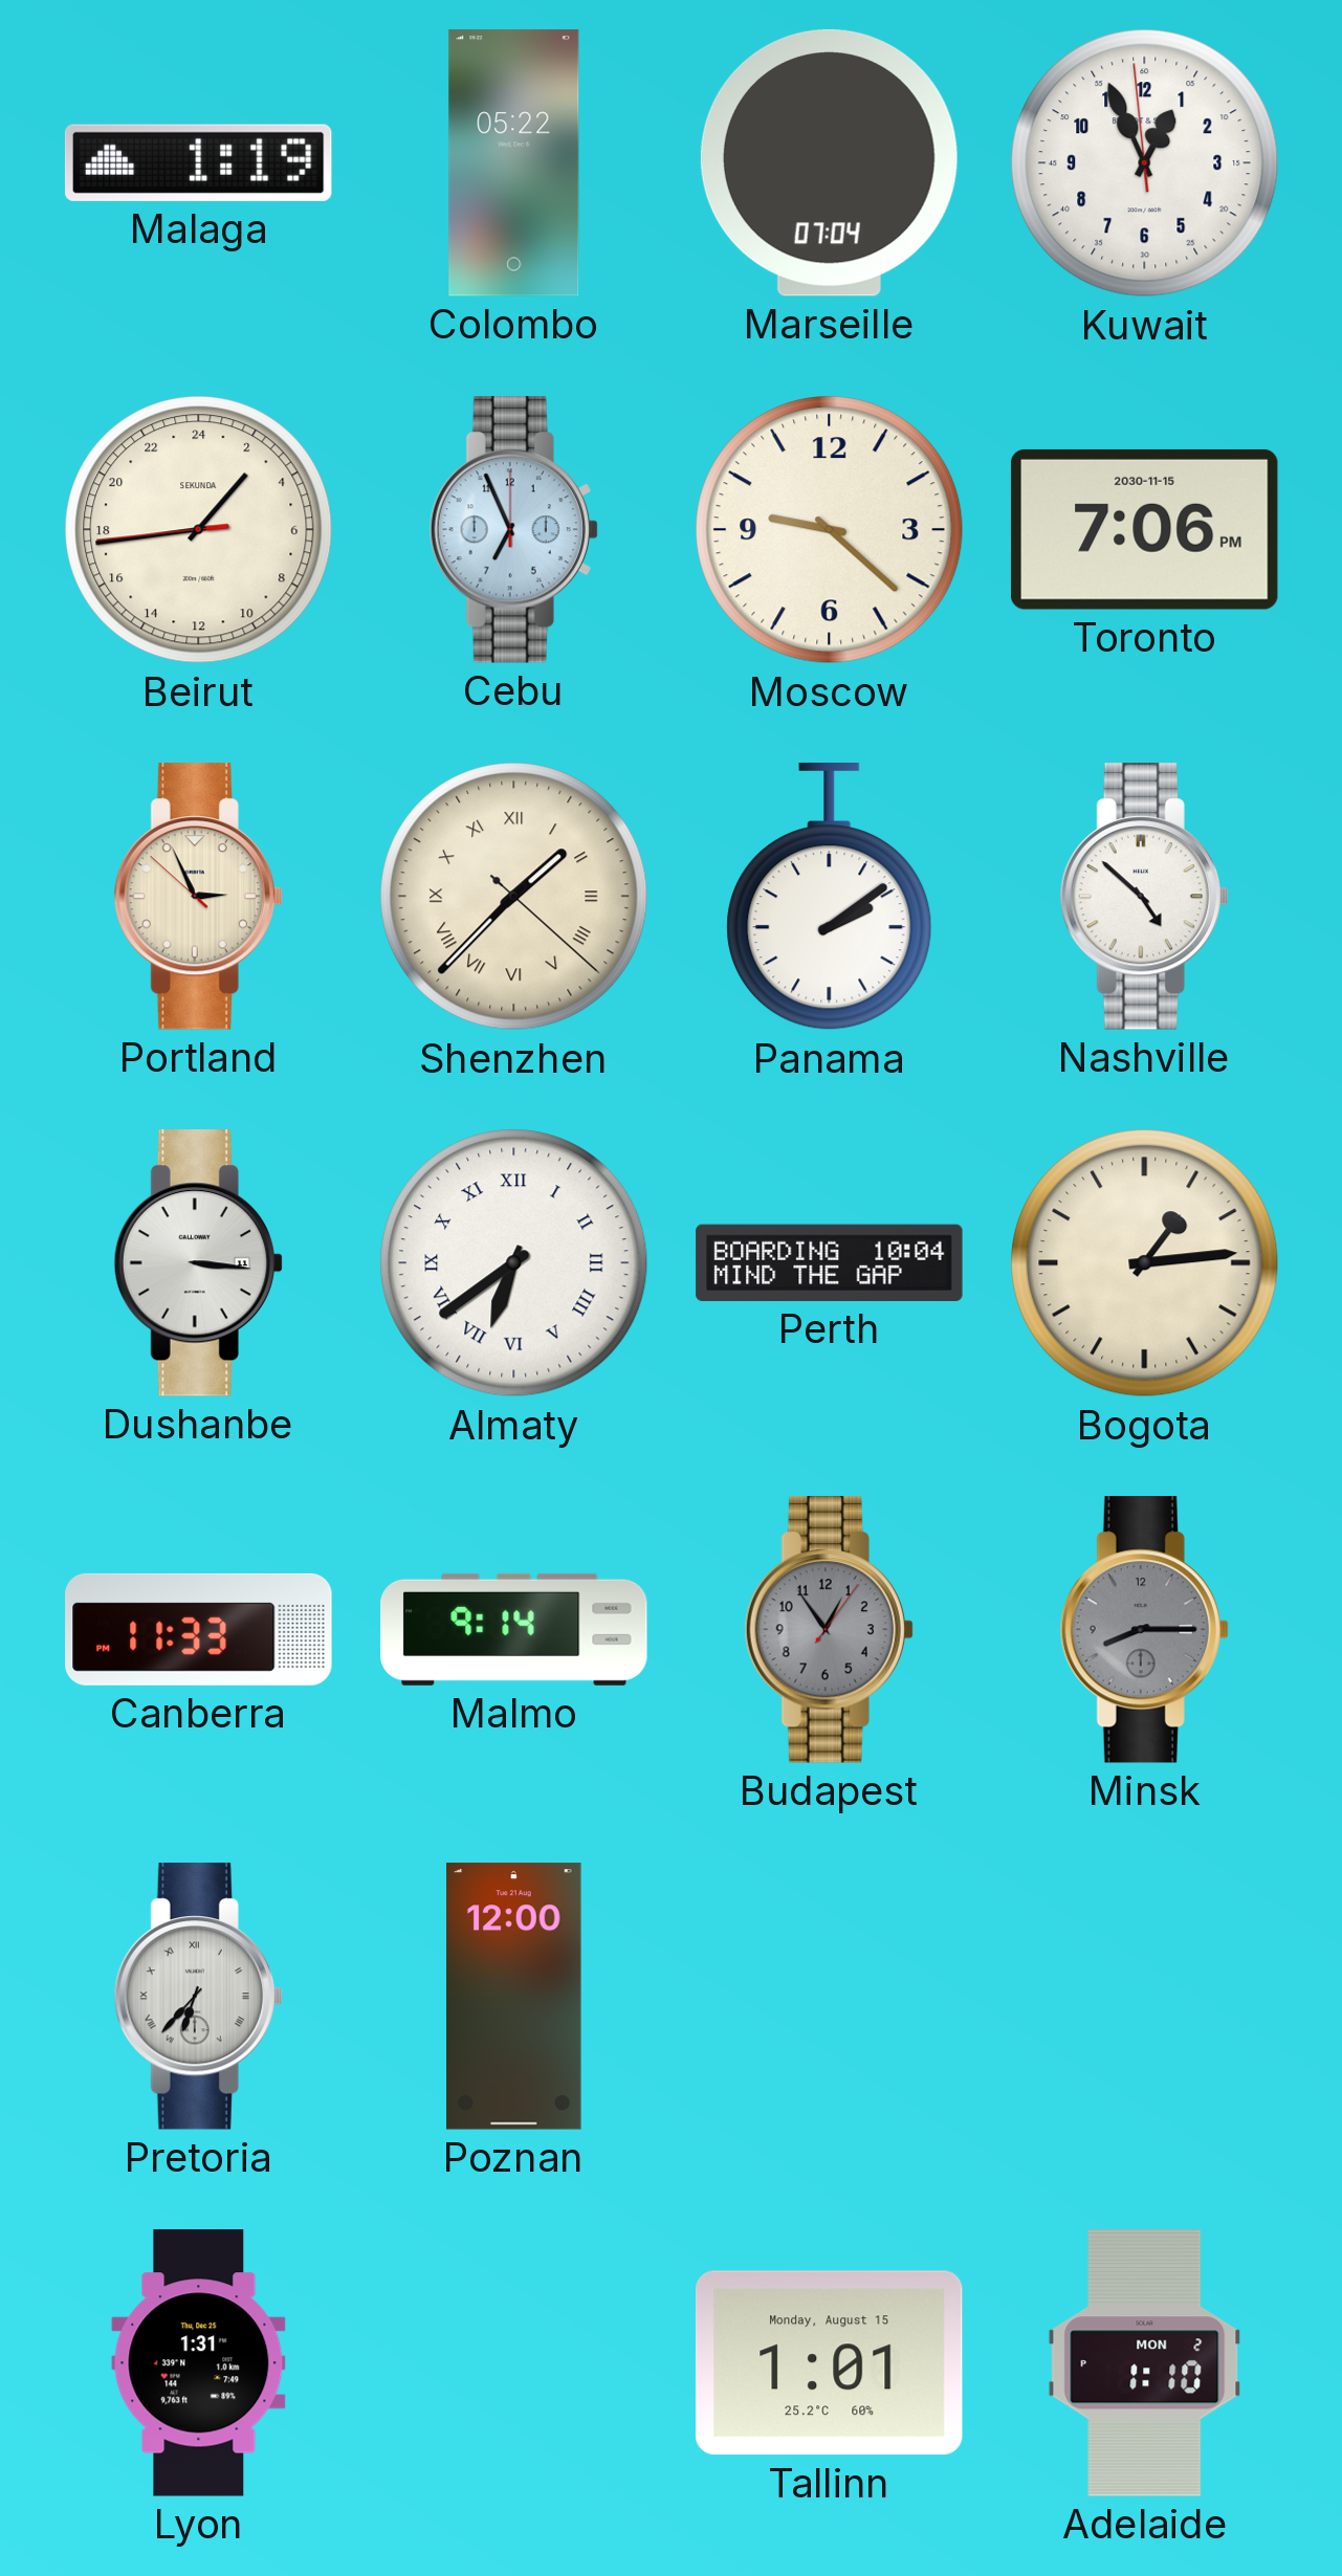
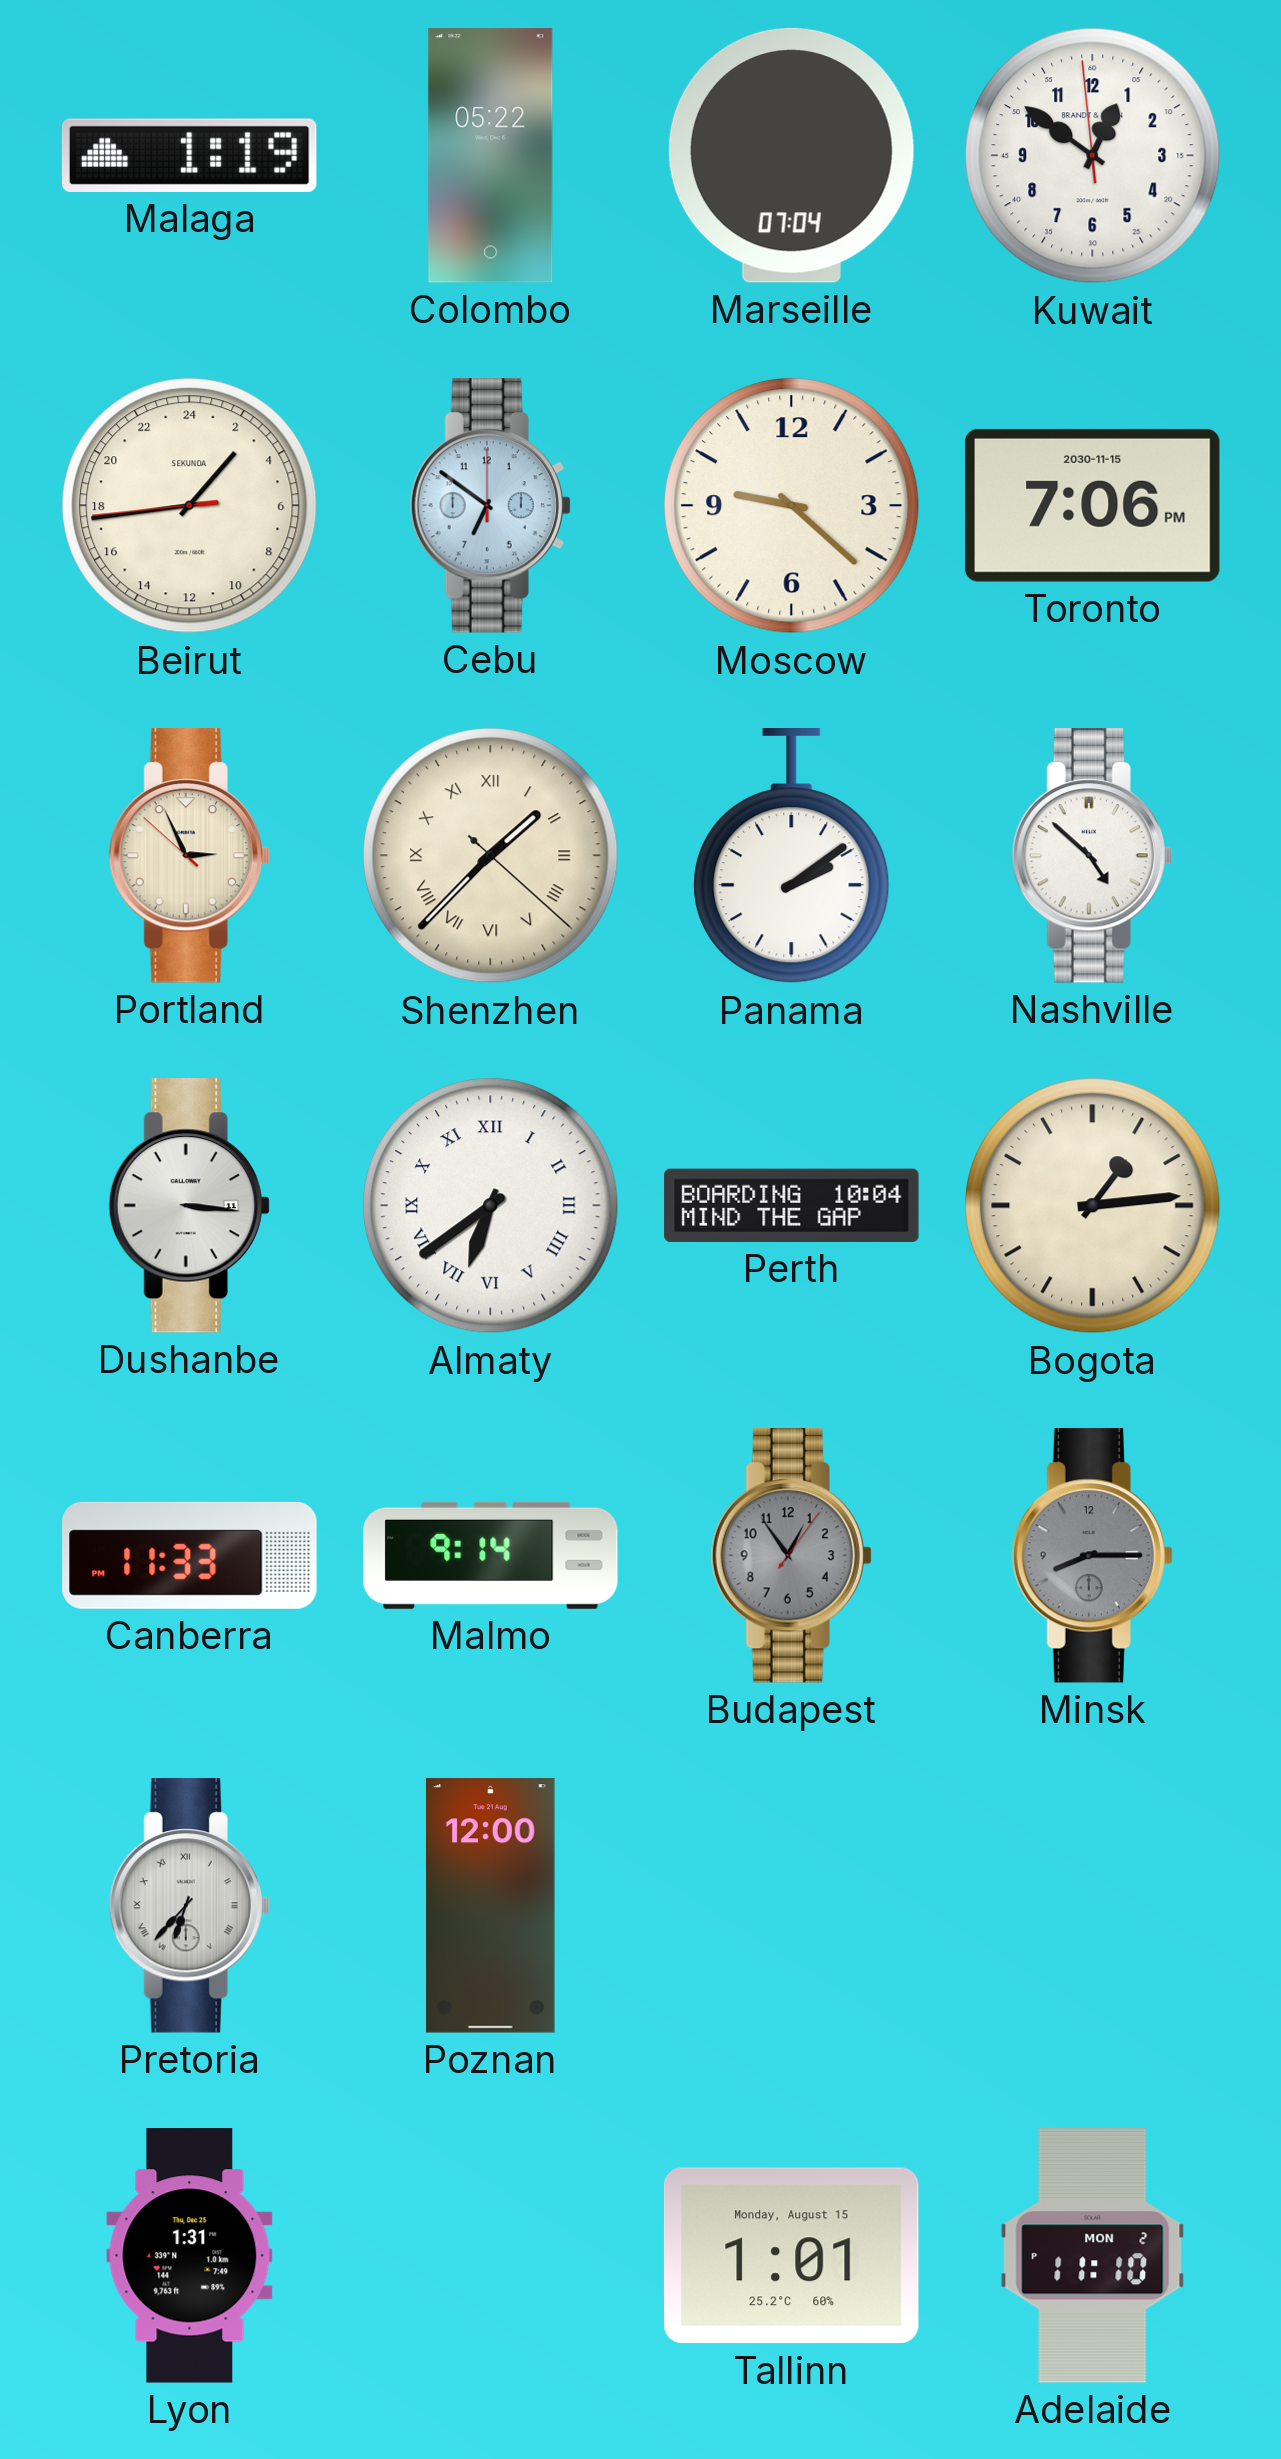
Kuwait: 12:55 -> 12:50
Cebu: 6:56 -> 6:51
Adelaide: 1:10 -> 11:10
